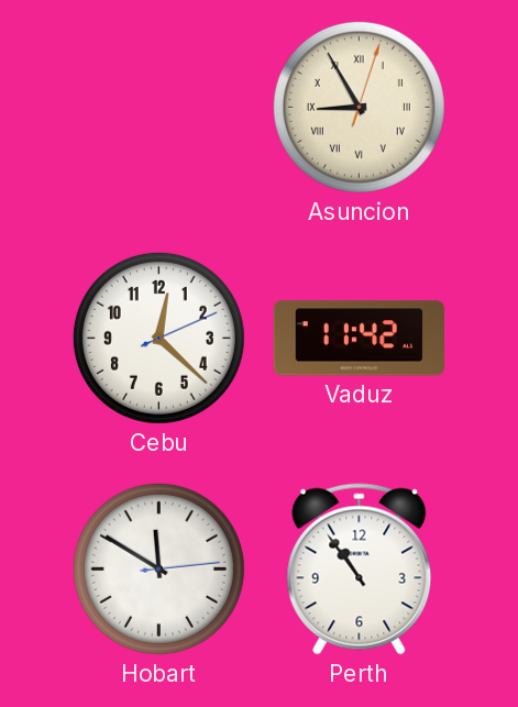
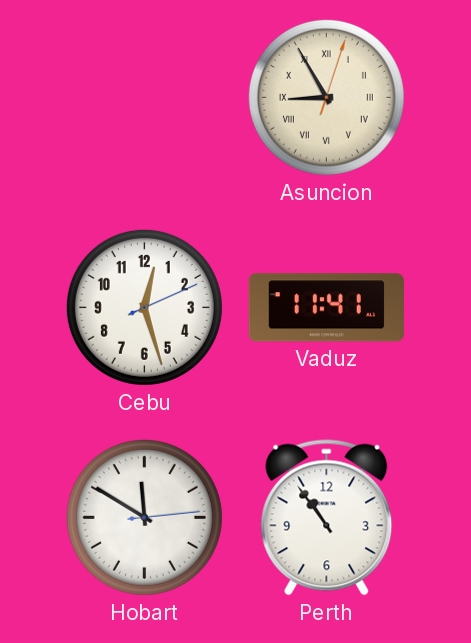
Cebu: 12:22 -> 12:27
Vaduz: 11:42 -> 11:41
